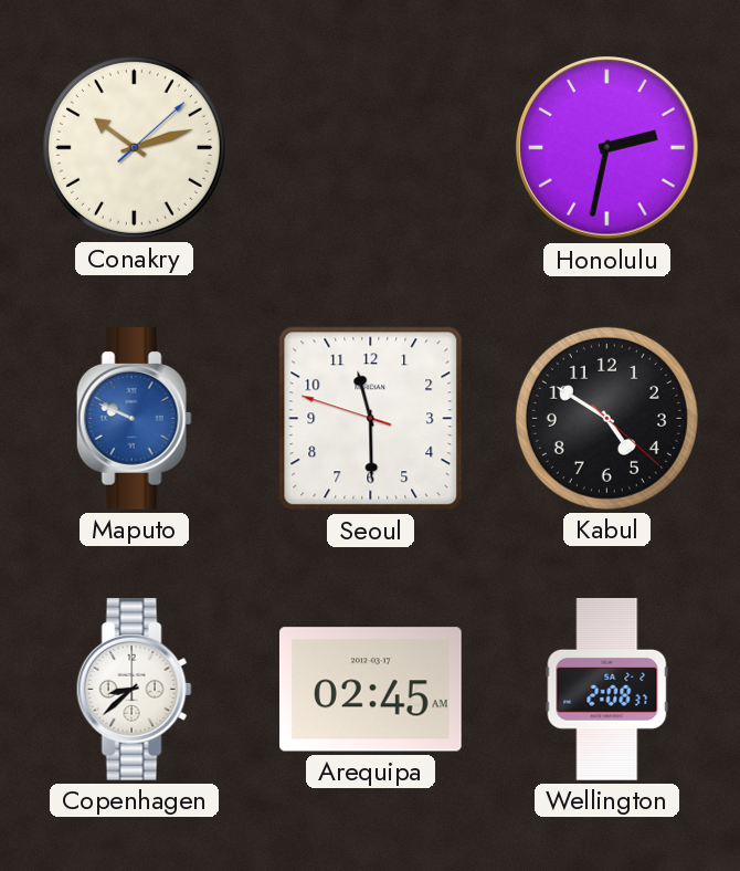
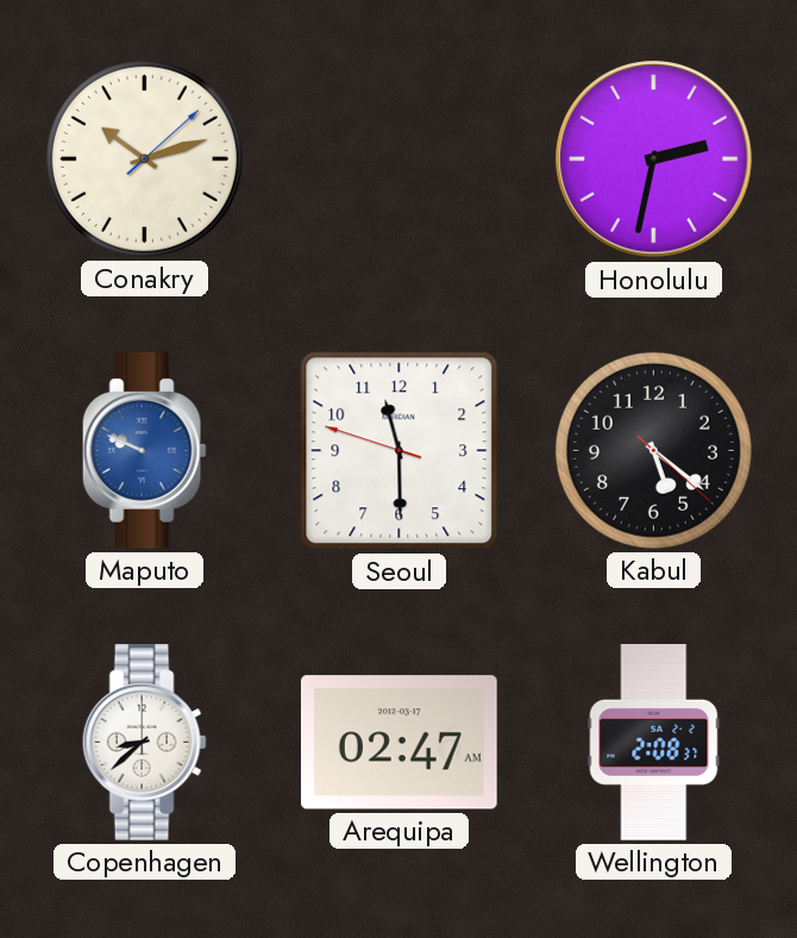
Kabul: 4:50 -> 5:21
Arequipa: 02:45 -> 02:47
